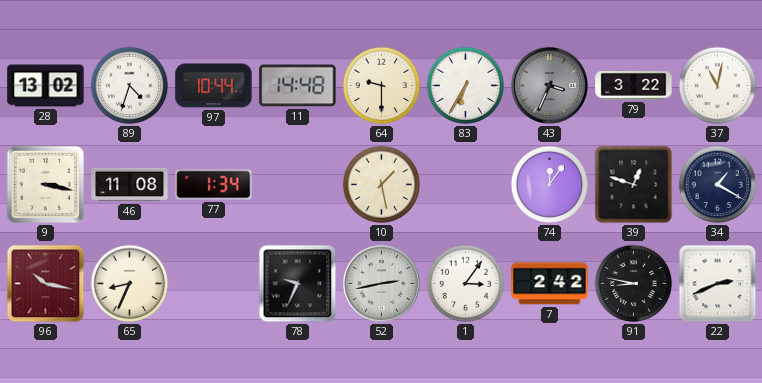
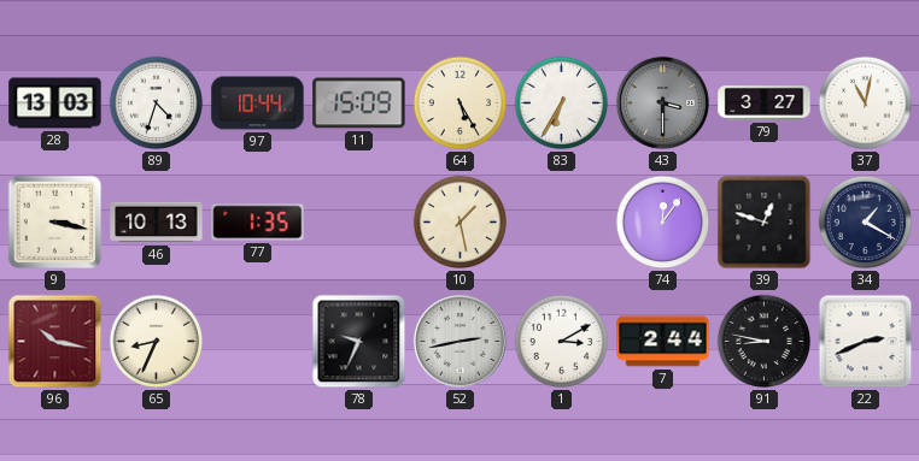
28: 13:02 -> 13:03
11: 14:48 -> 15:09
64: 9:30 -> 5:25
43: 3:34 -> 3:30
79: 3:22 -> 3:27
46: 11:08 -> 10:13
77: 1:34 -> 1:35
1: 3:06 -> 3:10
7: 2:42 -> 2:44
